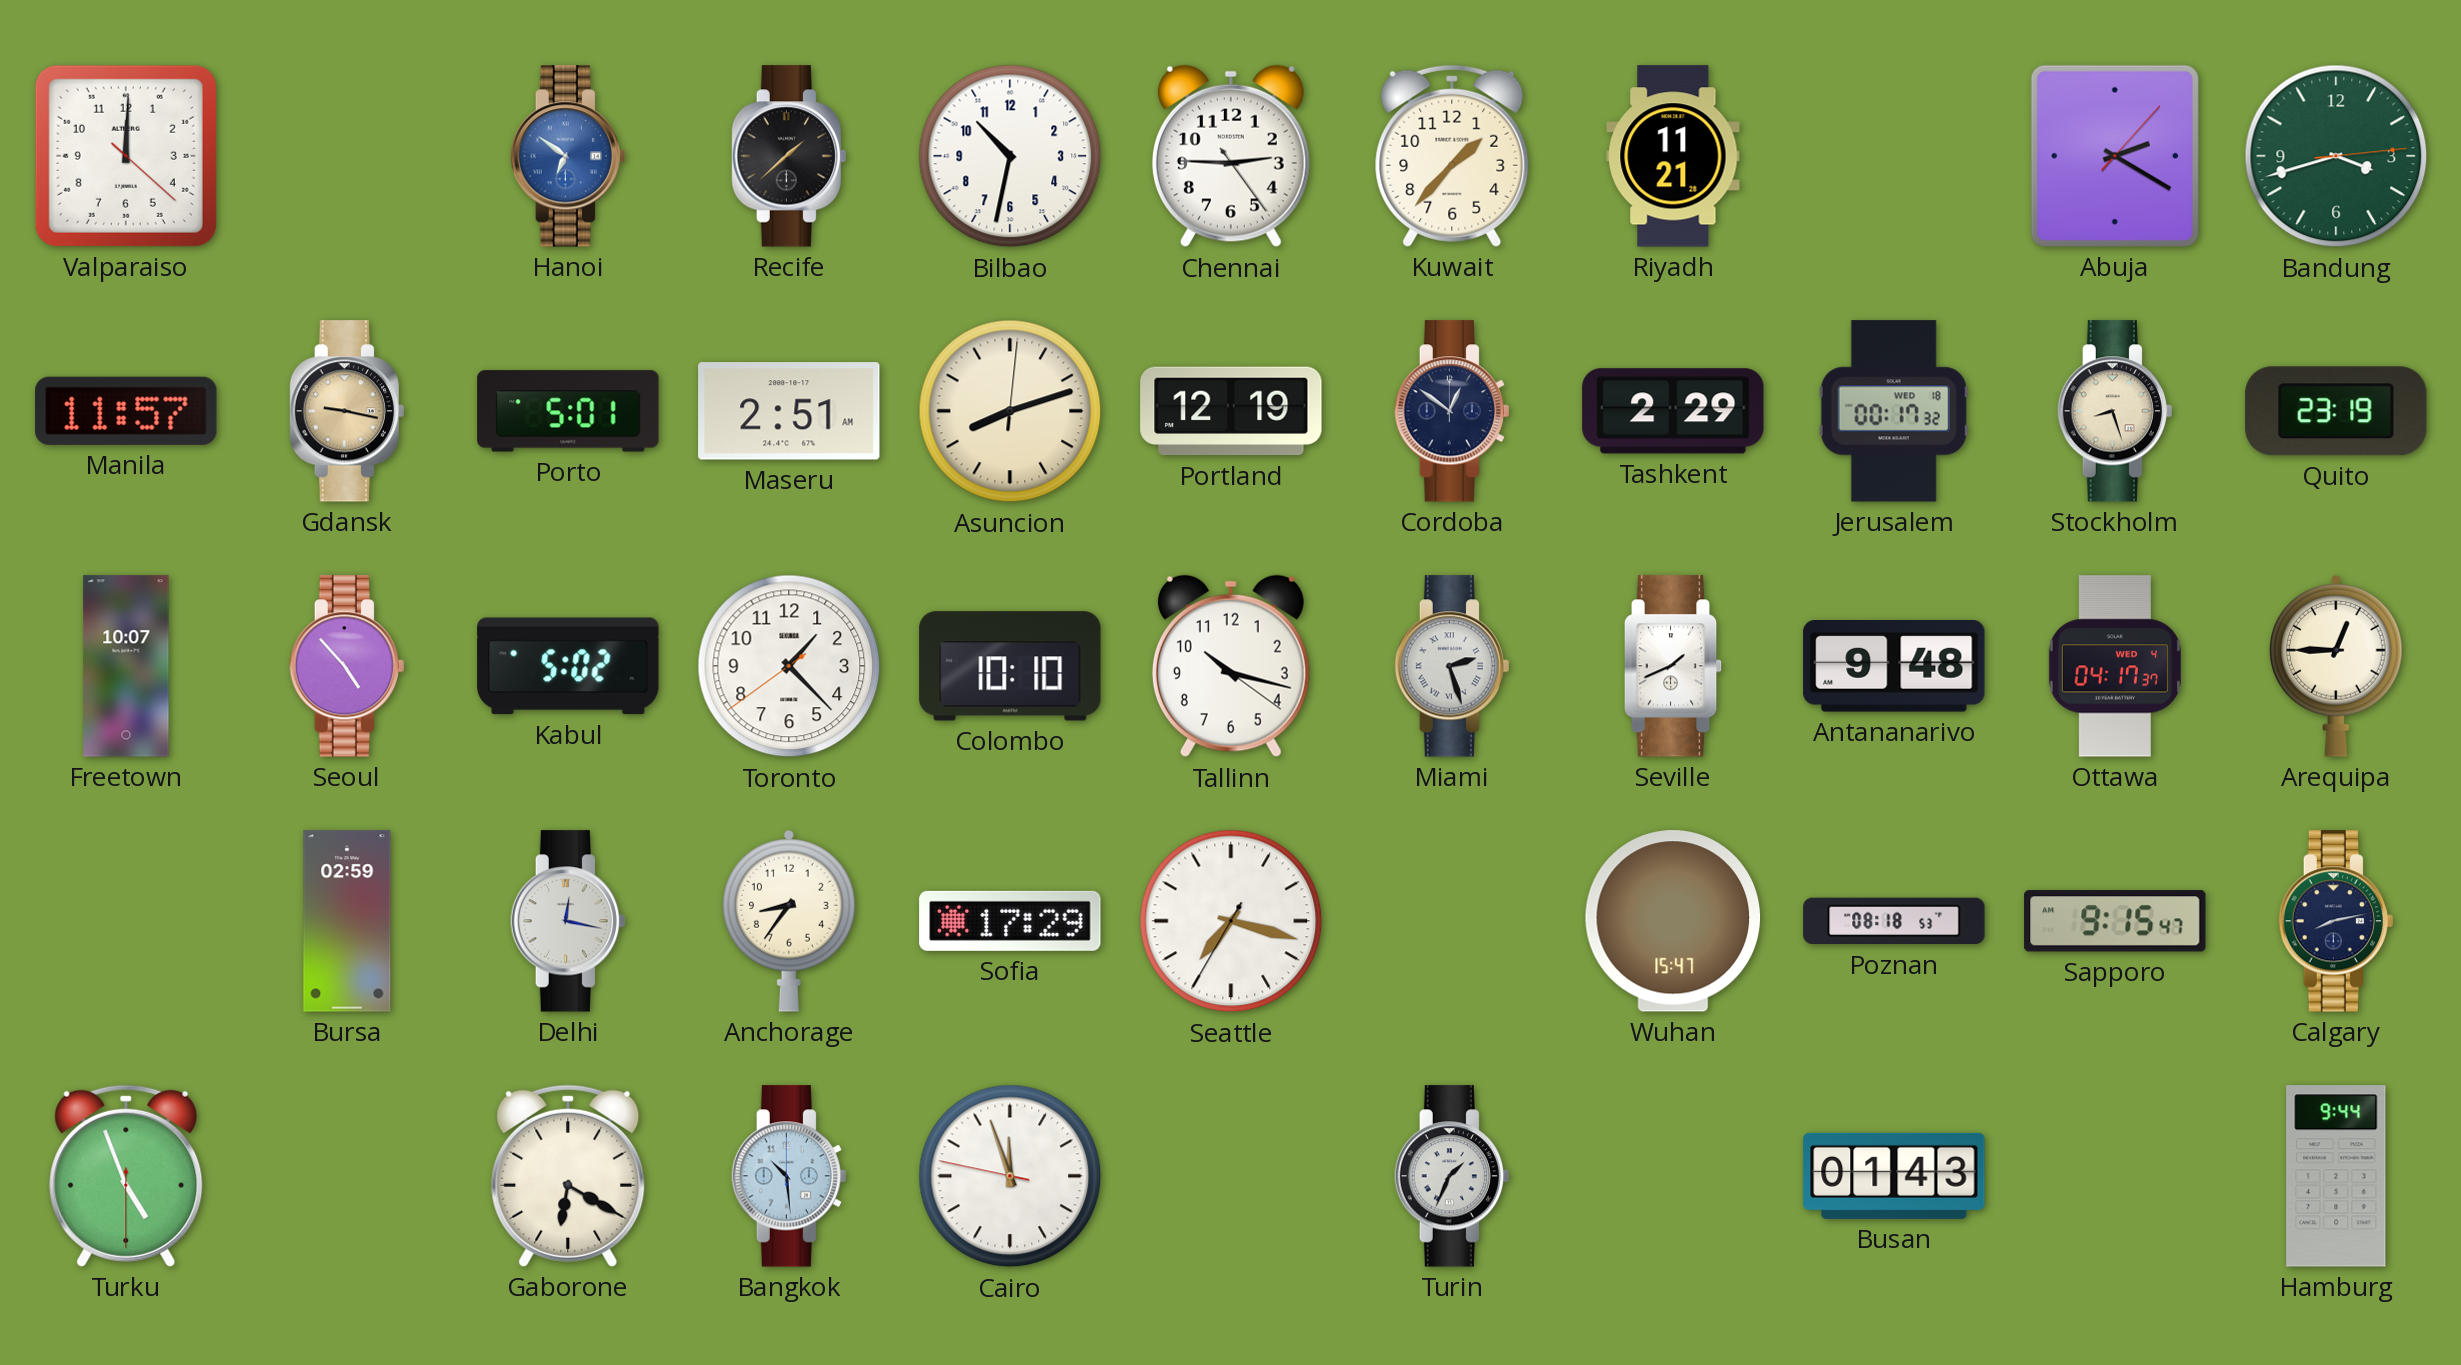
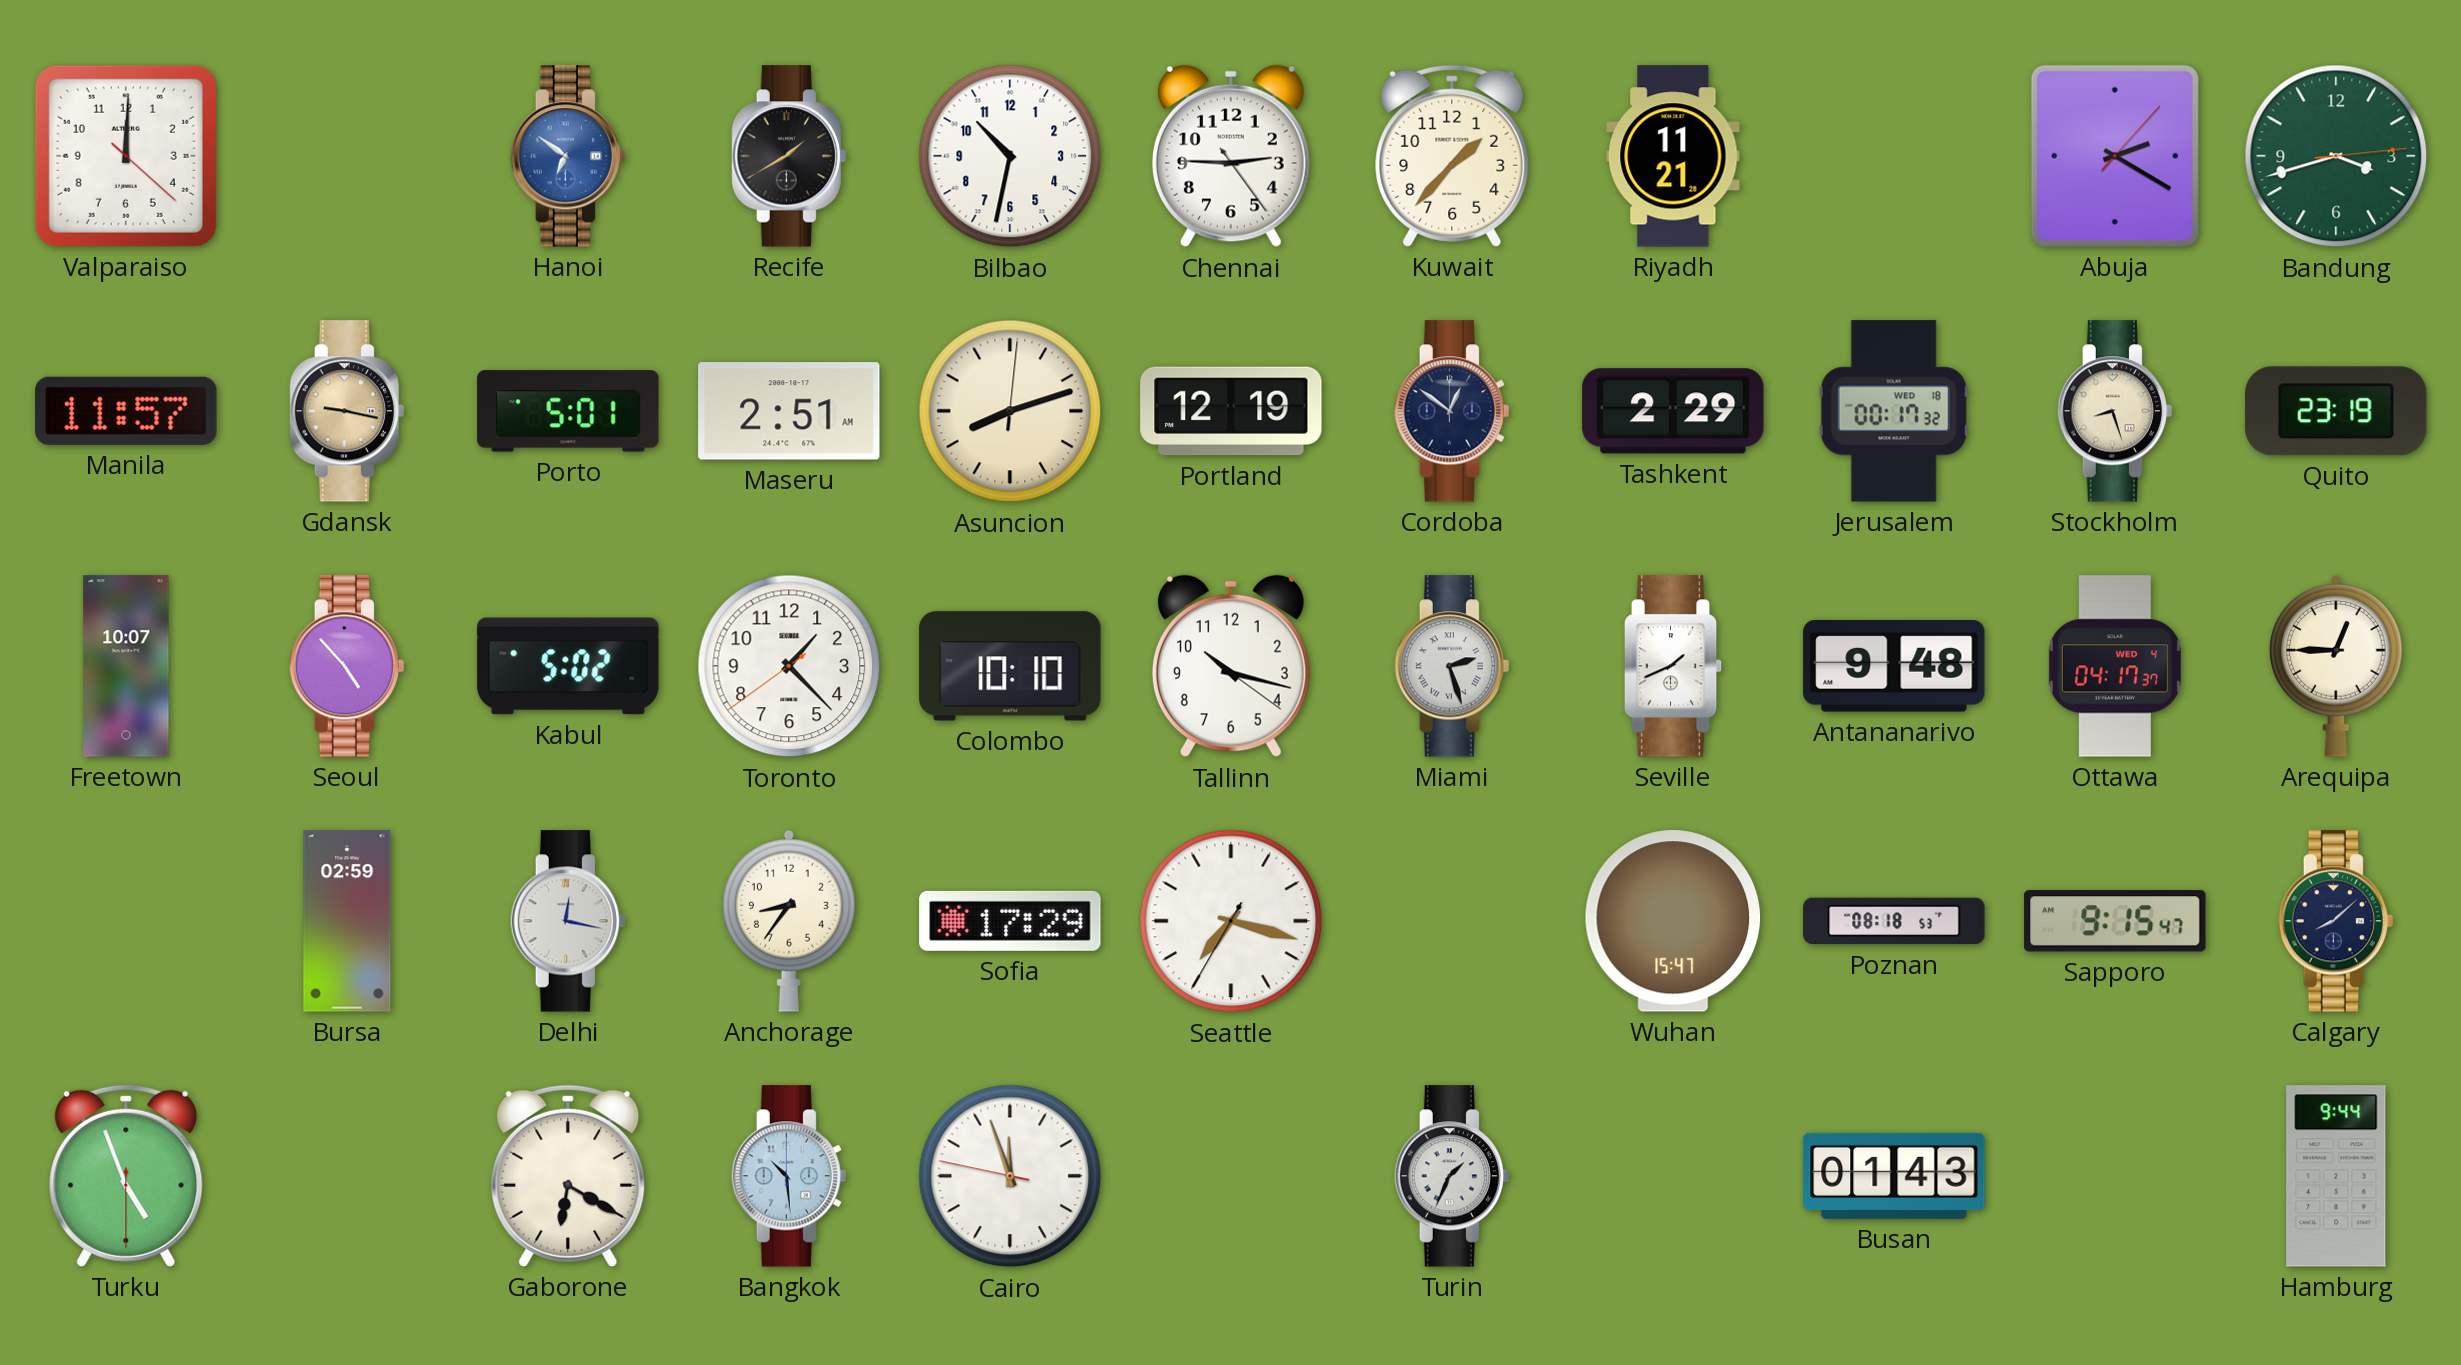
Recife: 1:38 -> 1:40
Calgary: 8:13 -> 8:08
